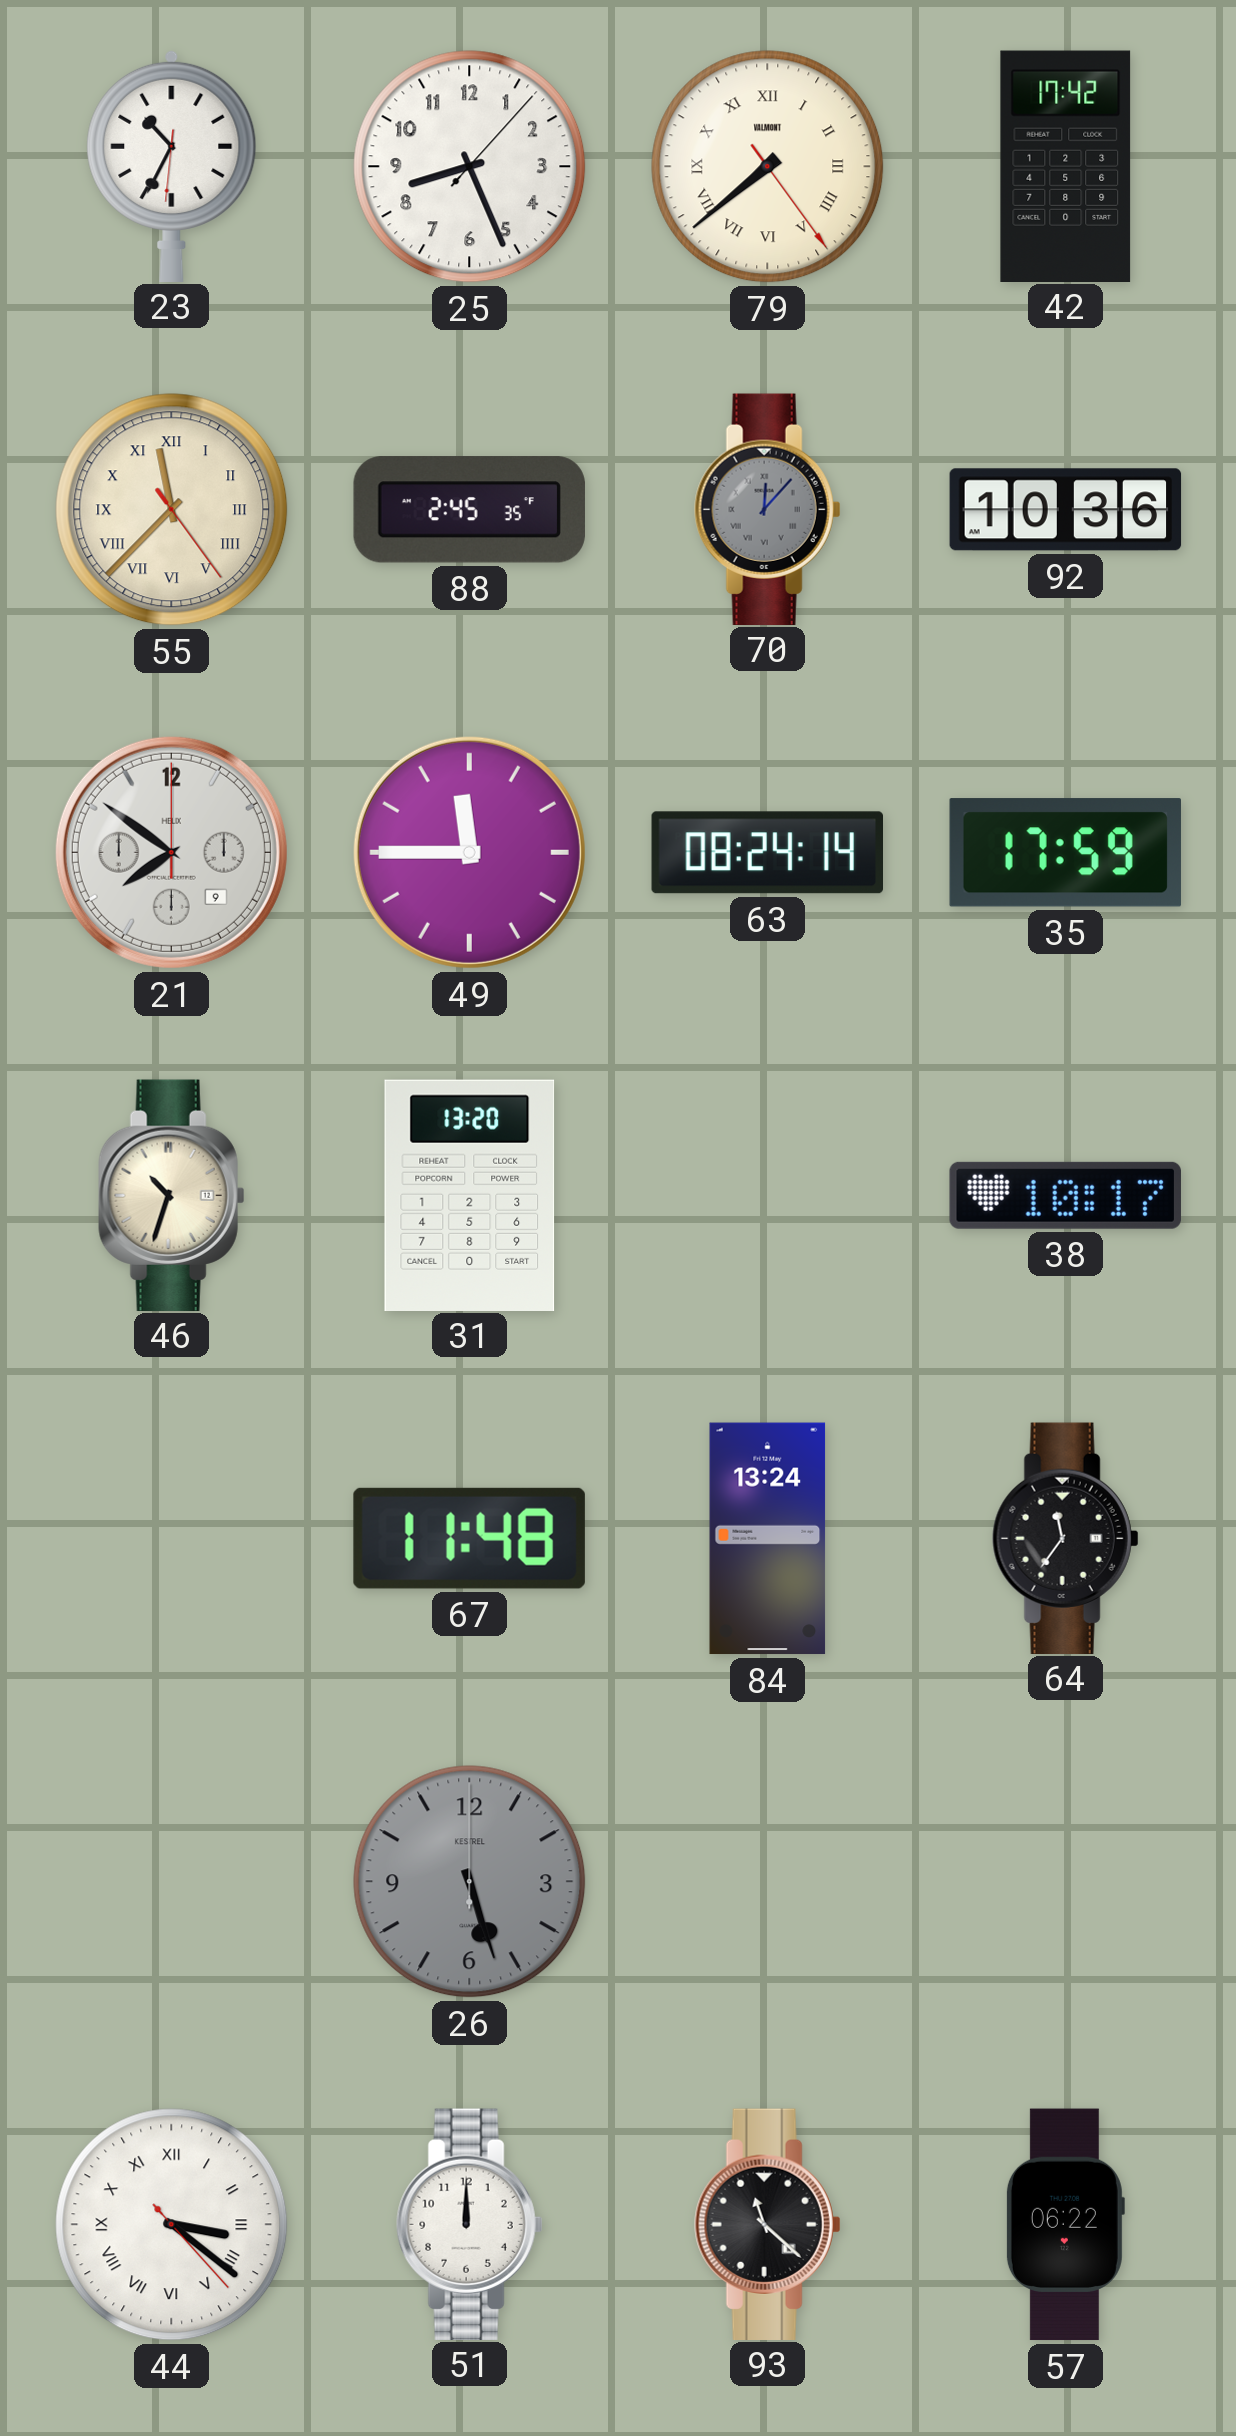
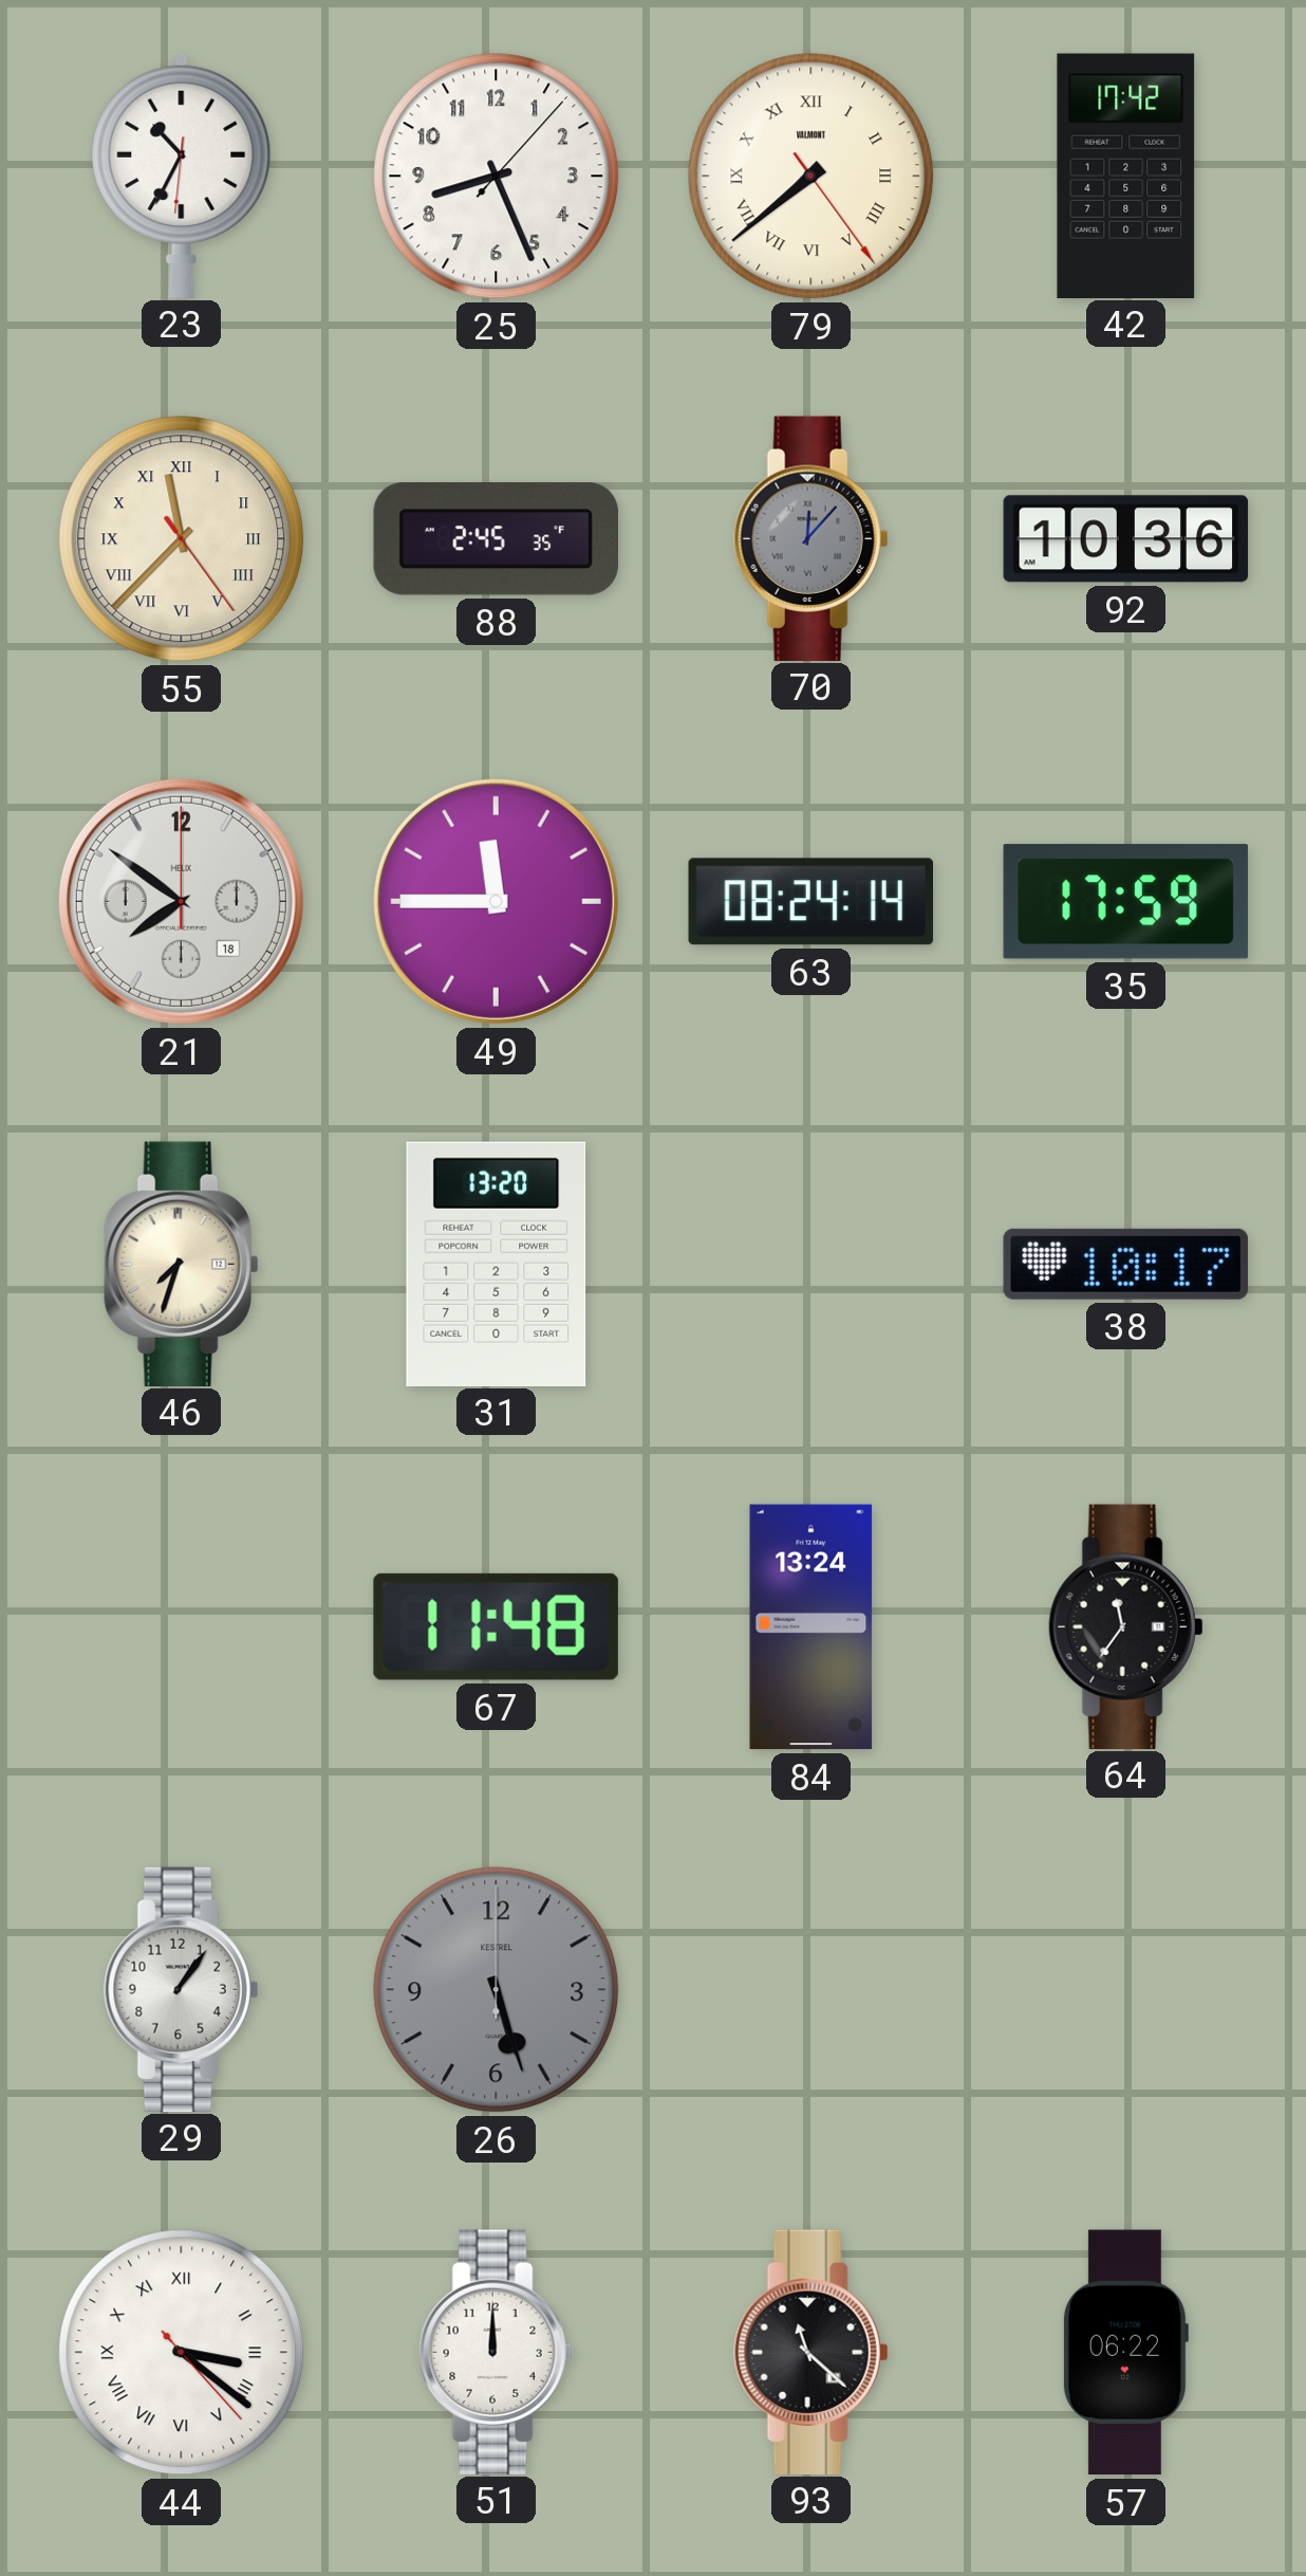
21 date: 9 -> 18
46: 10:33 -> 7:33
29: none -> 1:06
